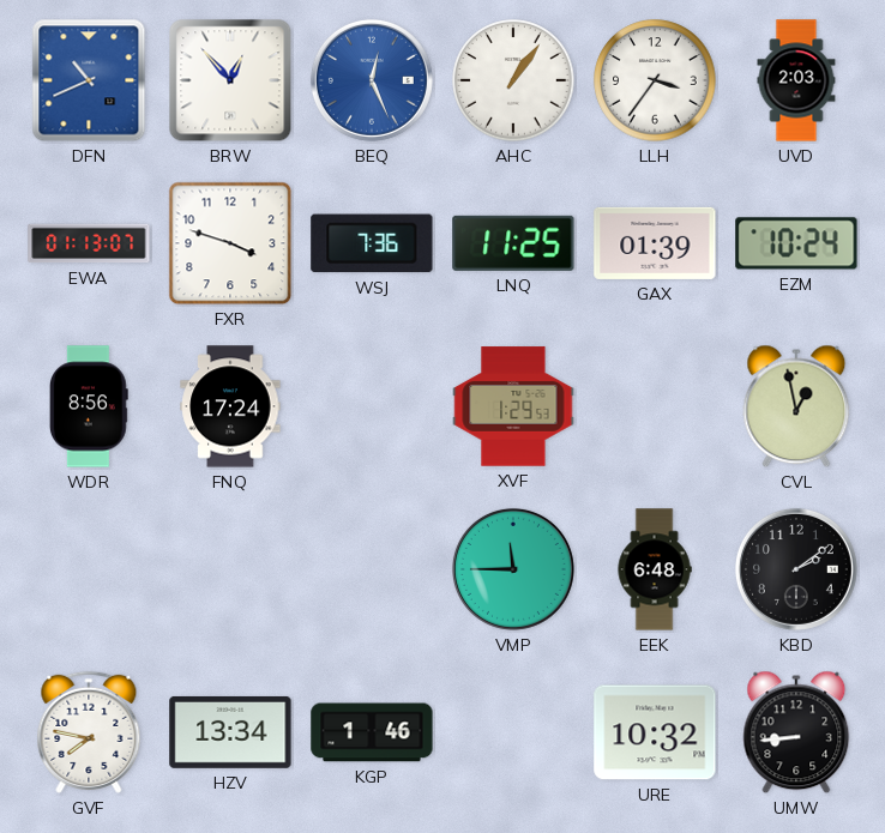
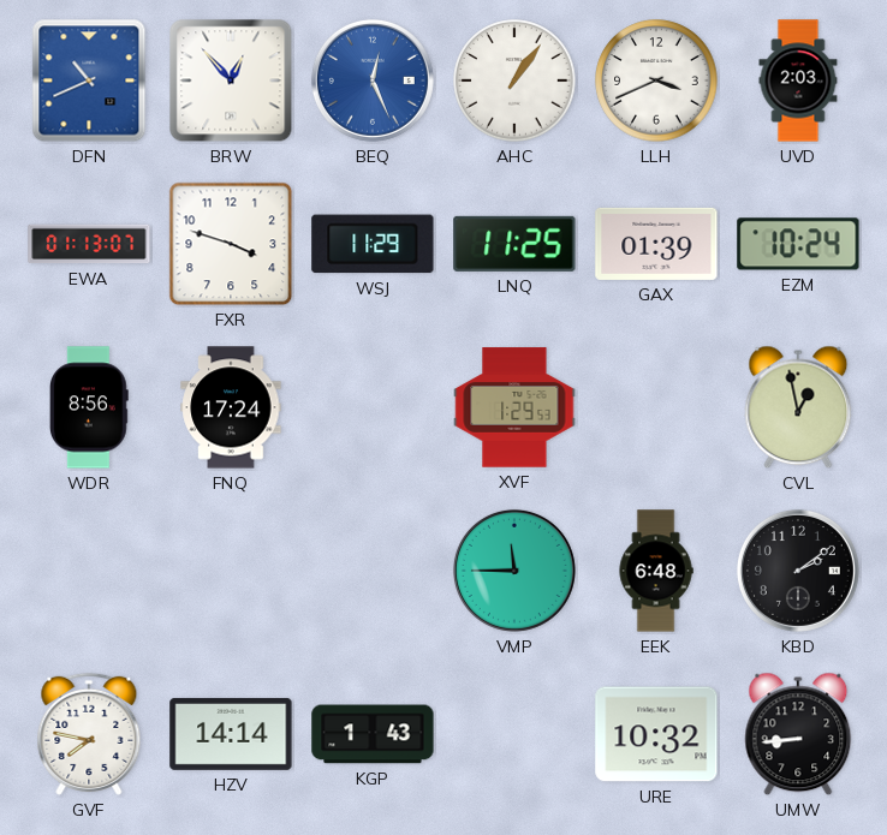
LLH: 3:36 -> 3:41
WSJ: 7:36 -> 11:29
HZV: 13:34 -> 14:14
KGP: 1:46 -> 1:43
